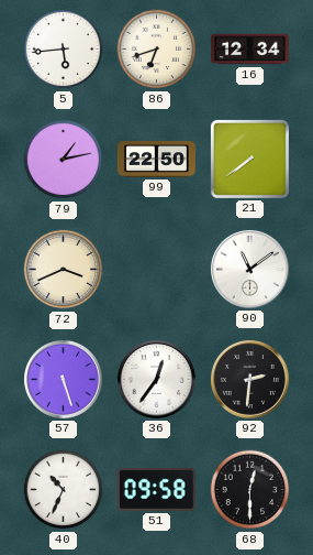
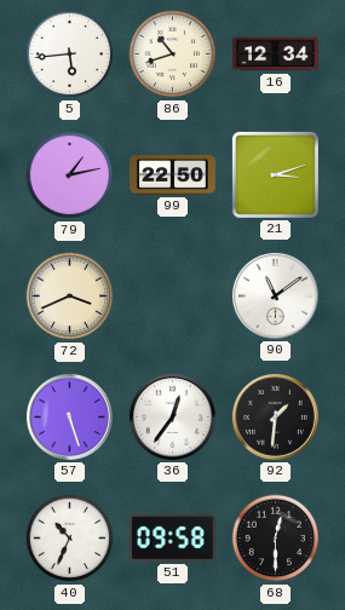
86: 6:42 -> 10:42
21: 7:39 -> 3:12
92: 2:31 -> 1:31
